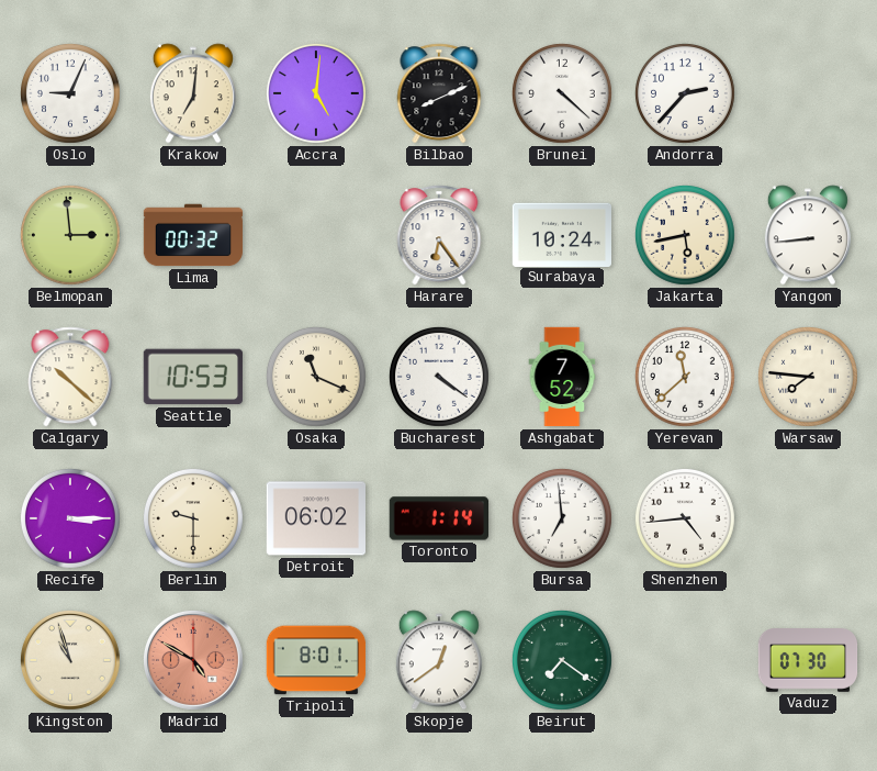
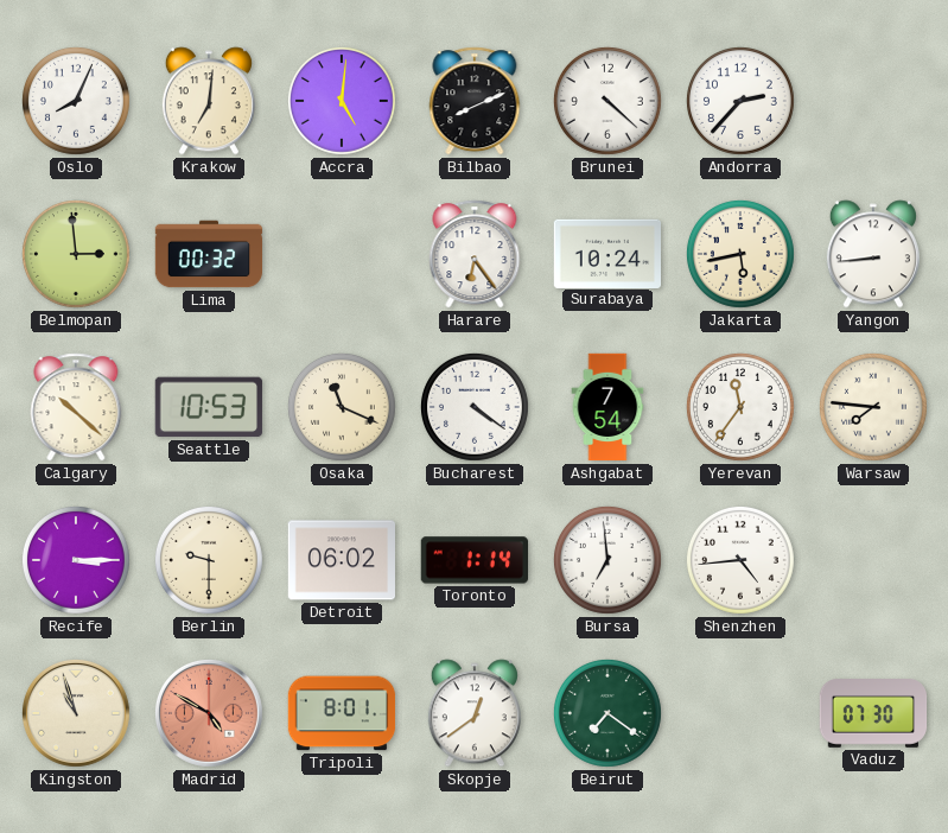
Oslo: 9:04 -> 8:04
Ashgabat: 7:52 -> 7:54
Yerevan: 11:38 -> 11:36
